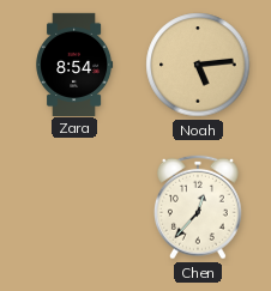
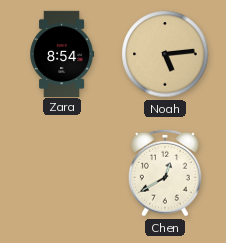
Chen: 12:37 -> 12:40
